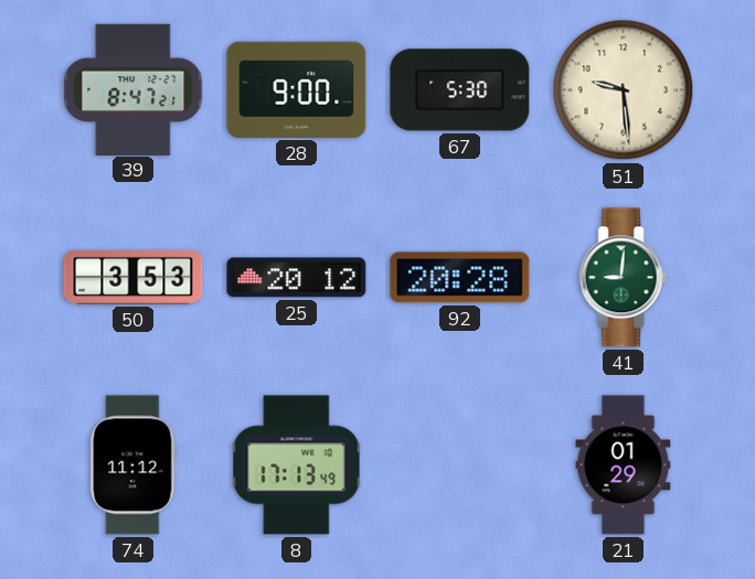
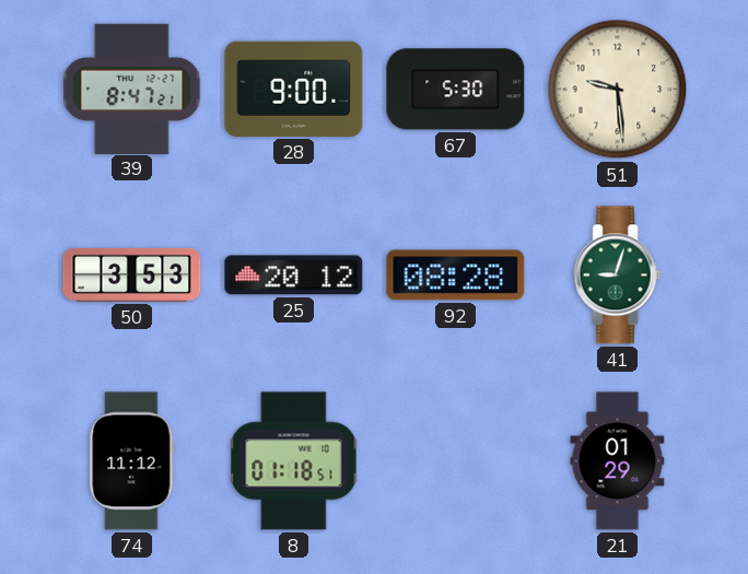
92: 20:28 -> 08:28
41: 9:01 -> 9:03
8: 17:13 -> 01:18
